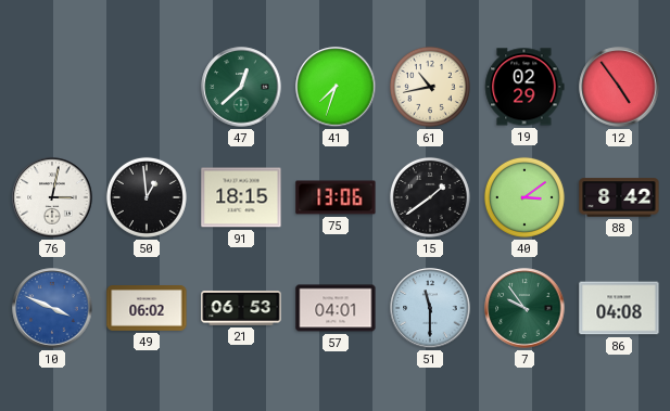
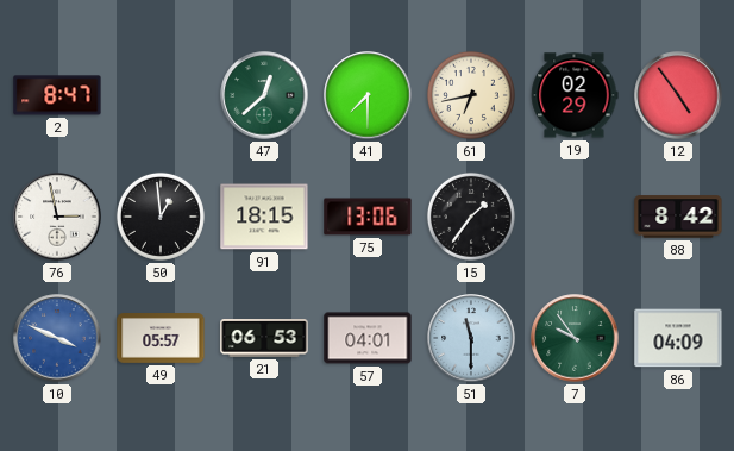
2: none -> 8:47
41: 7:33 -> 7:30
61: 10:43 -> 6:43
76: 3:02 -> 2:58
15: 1:39 -> 1:36
40: 3:09 -> none
49: 06:02 -> 05:57
86: 04:08 -> 04:09
